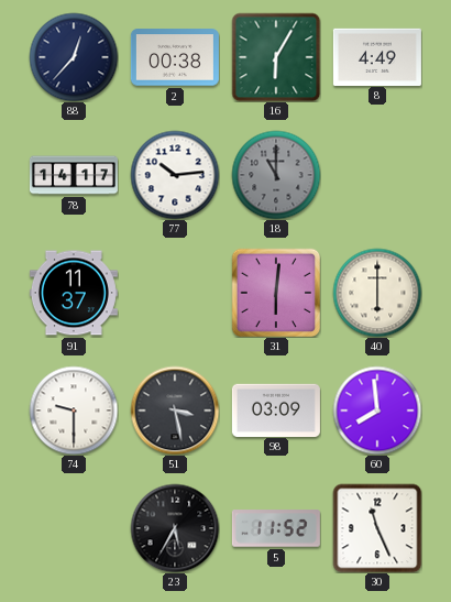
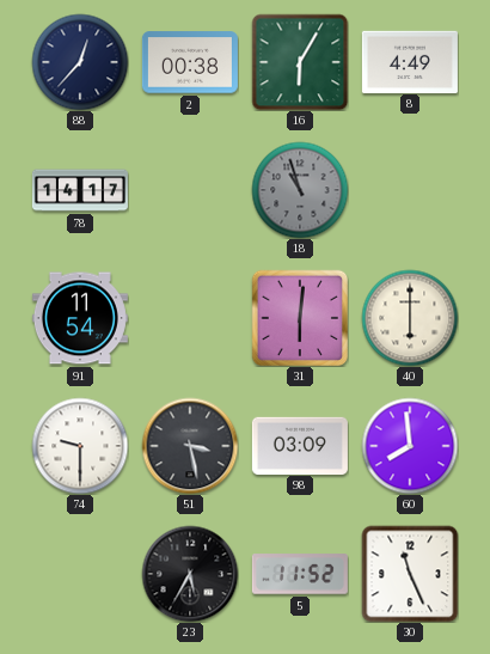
77: 10:14 -> none
18: 11:00 -> 10:57
91: 11:37 -> 11:54
